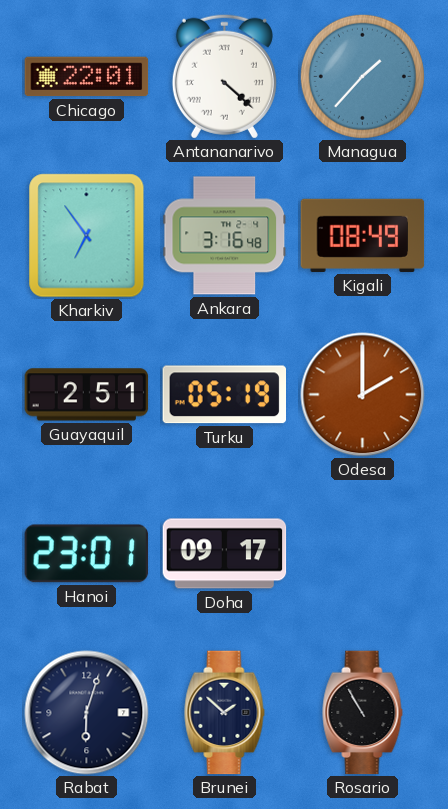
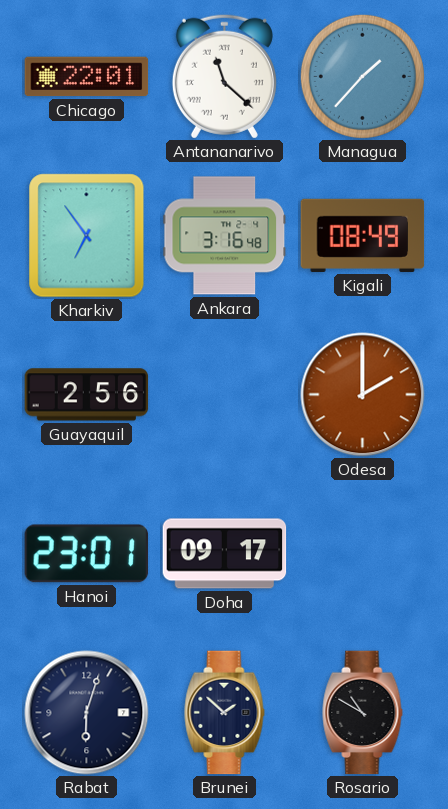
Antananarivo: 4:22 -> 11:22
Guayaquil: 2:51 -> 2:56
Turku: 05:19 -> none
Rosario: 10:55 -> 10:50
